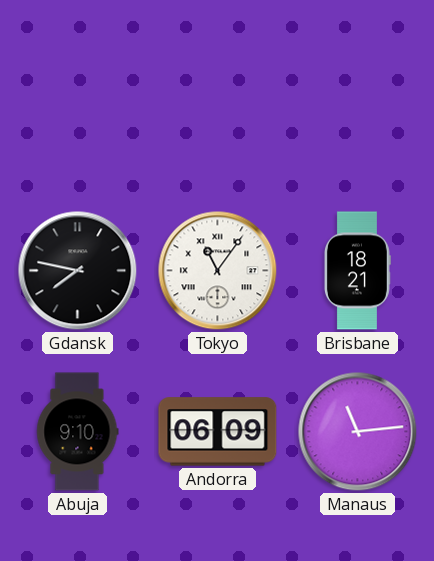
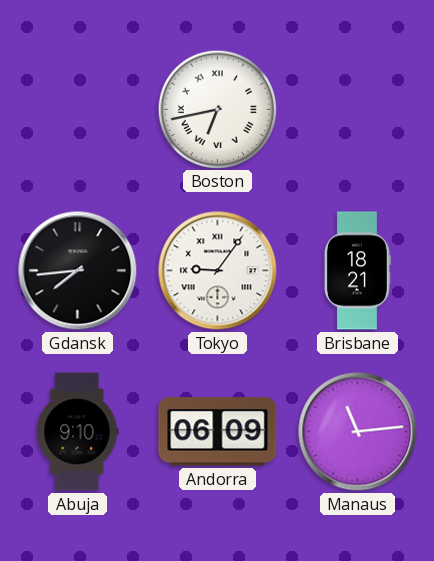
Boston: none -> 6:43
Gdansk: 7:47 -> 7:44
Tokyo: 11:06 -> 9:06
